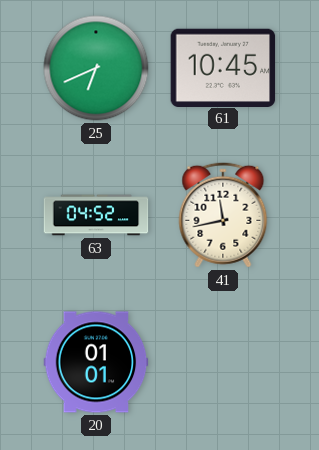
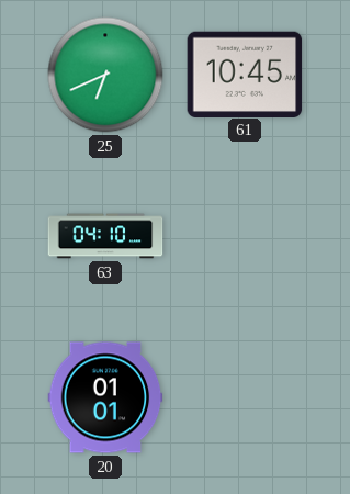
63: 04:52 -> 04:10
41: 11:43 -> none
